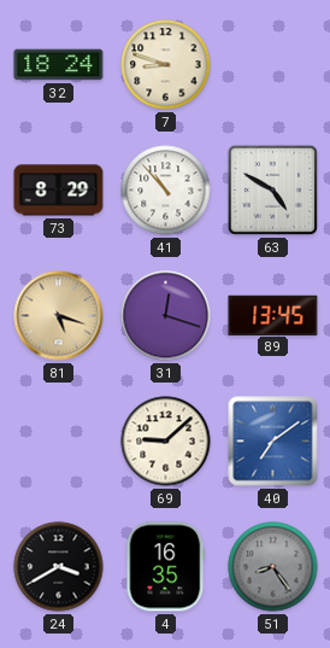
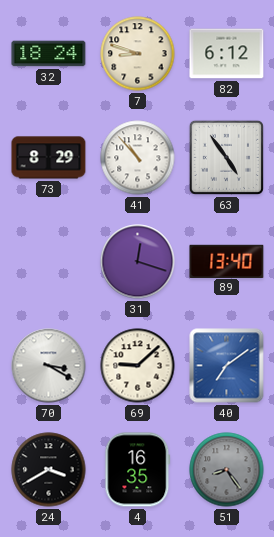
82: none -> 6:12
63: 4:50 -> 4:54
81: 5:18 -> none
89: 13:45 -> 13:40
70: none -> 3:20
